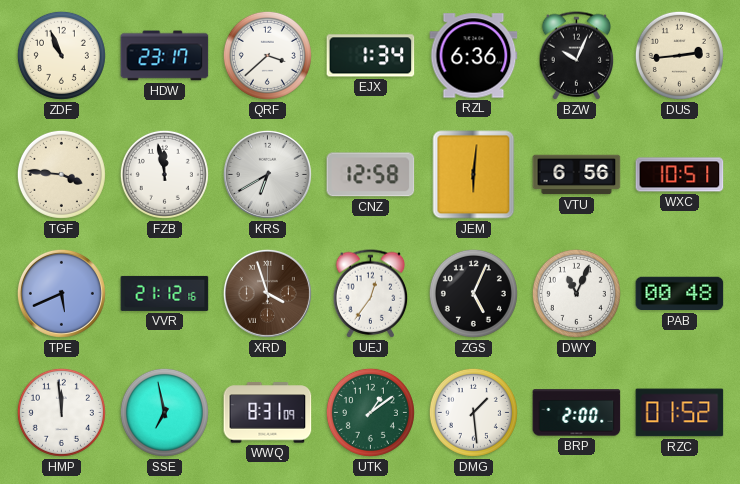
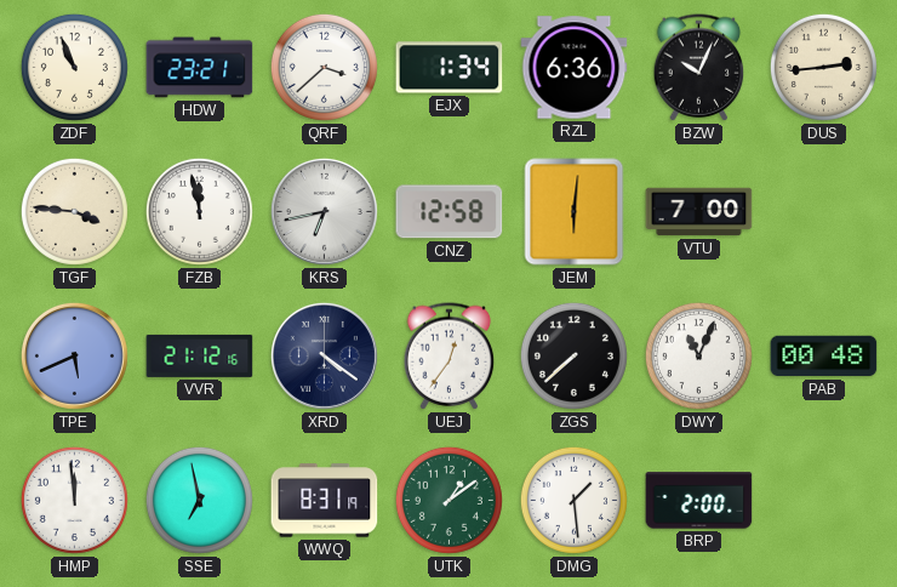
HDW: 23:17 -> 23:21
KRS: 6:40 -> 6:43
VTU: 6:56 -> 7:00
WXC: 10:51 -> none
XRD: 3:57 -> 4:21
XRD dial: brown -> navy
ZGS: 5:04 -> 7:38
WWQ: 8:31:09 -> 8:31:19
RZC: 01:52 -> none
